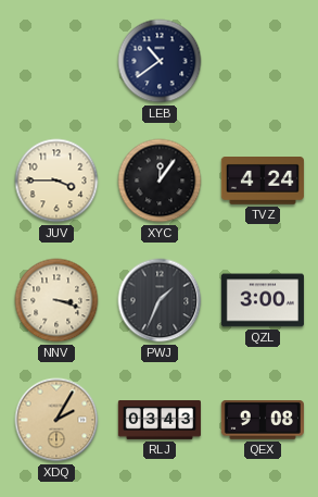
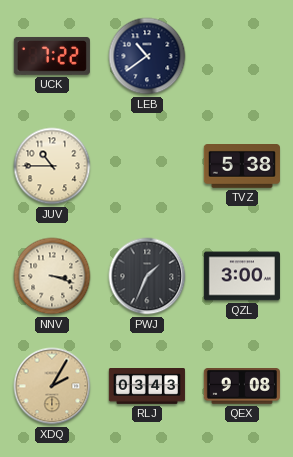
UCK: none -> 7:22
JUV: 3:45 -> 10:45
XYC: 12:06 -> none
TVZ: 4:24 -> 5:38
